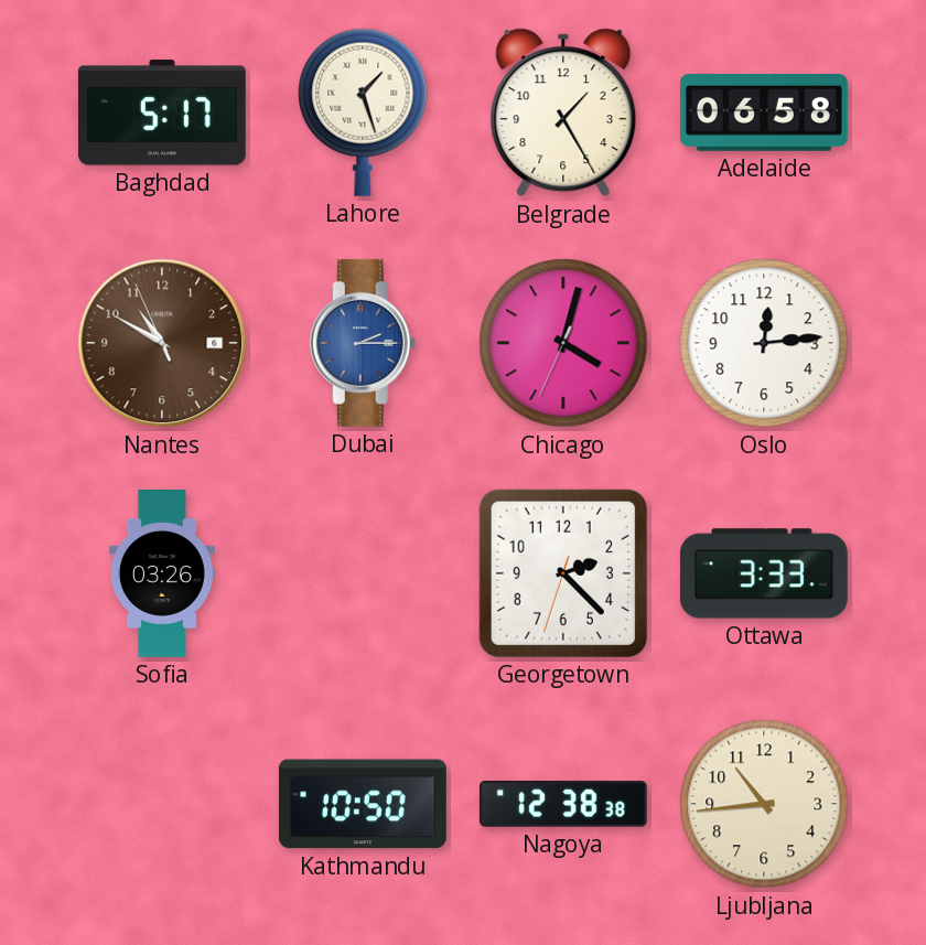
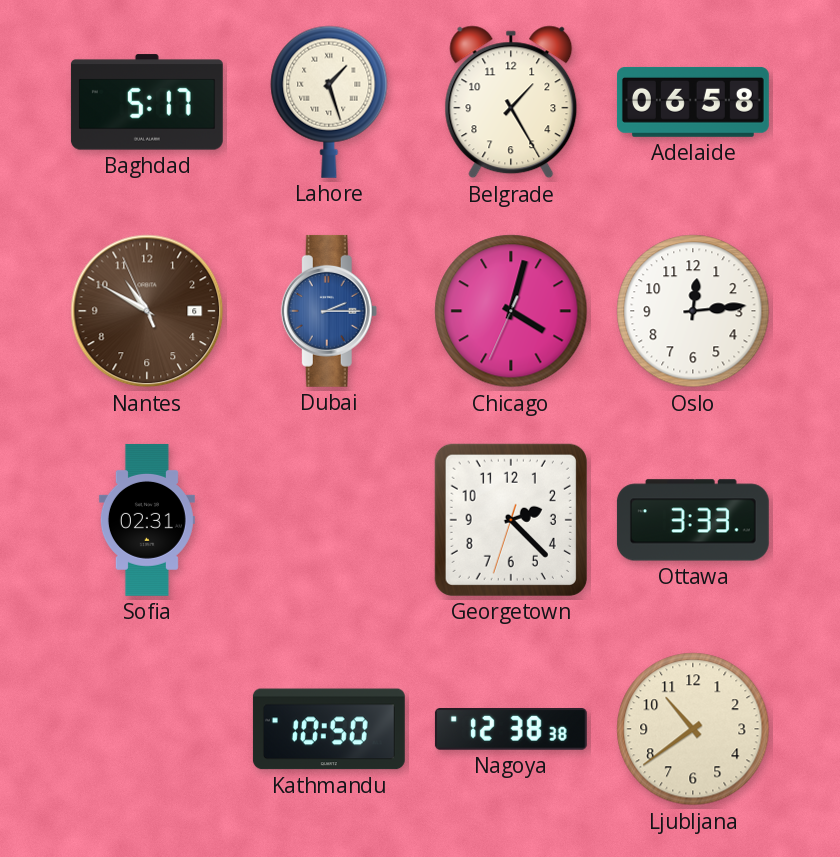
Sofia: 03:26 -> 02:31
Ljubljana: 10:44 -> 10:39
